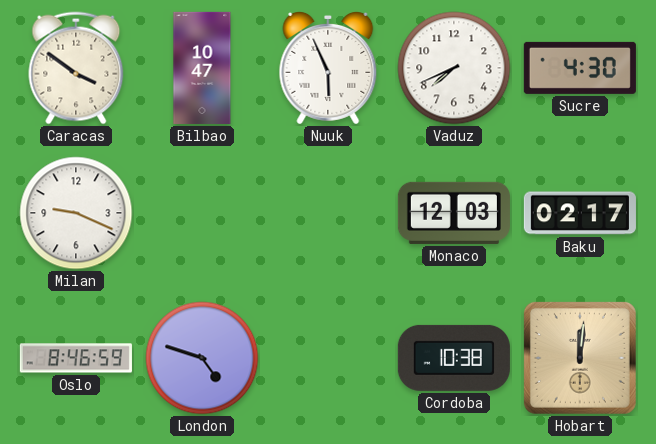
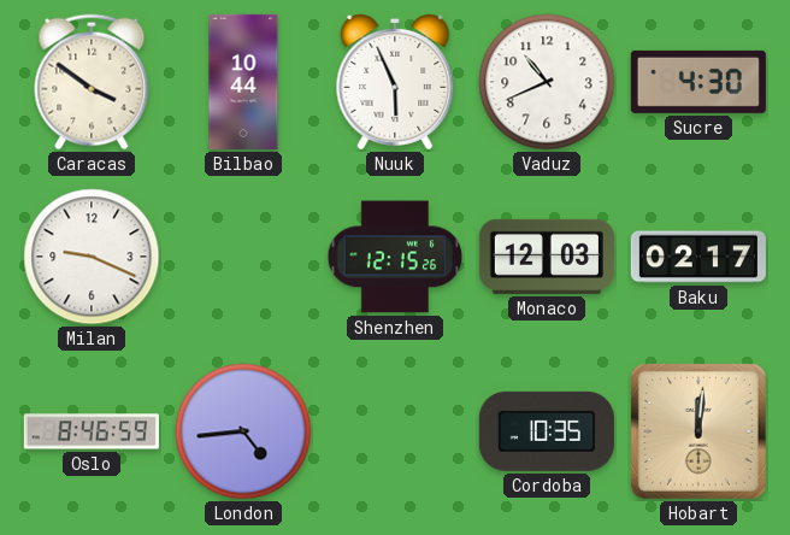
Bilbao: 10:47 -> 10:44
Vaduz: 7:41 -> 10:41
Shenzhen: none -> 12:15
London: 4:48 -> 4:44
Cordoba: 10:38 -> 10:35
